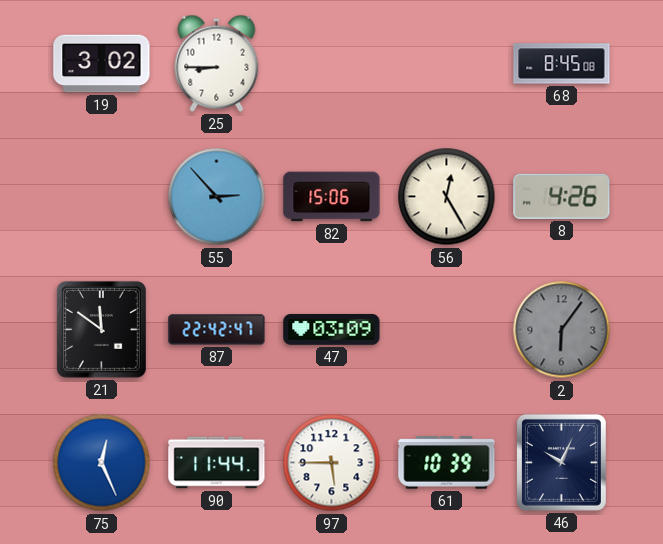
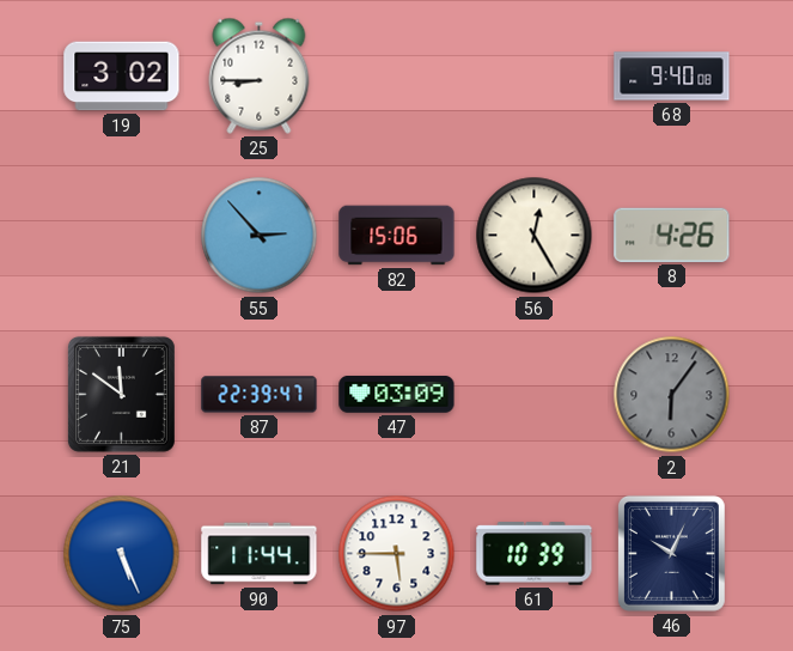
68: 8:45 -> 9:40
87: 22:42 -> 22:39
75: 12:26 -> 5:26
